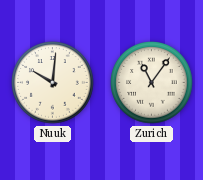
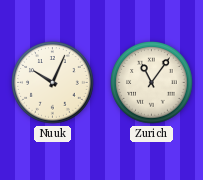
Nuuk: 10:01 -> 10:04
